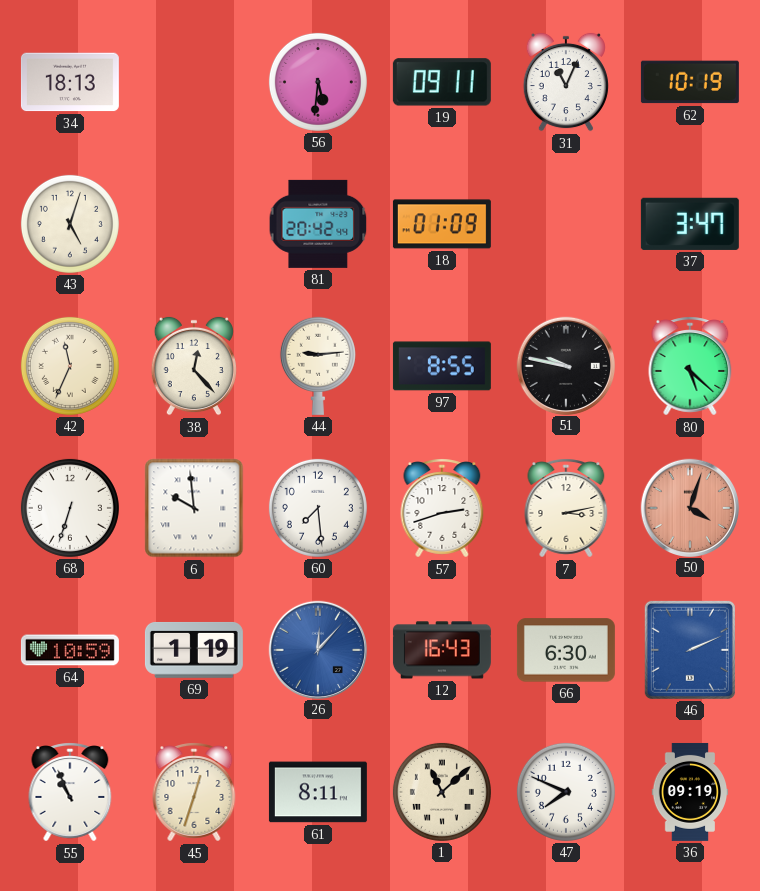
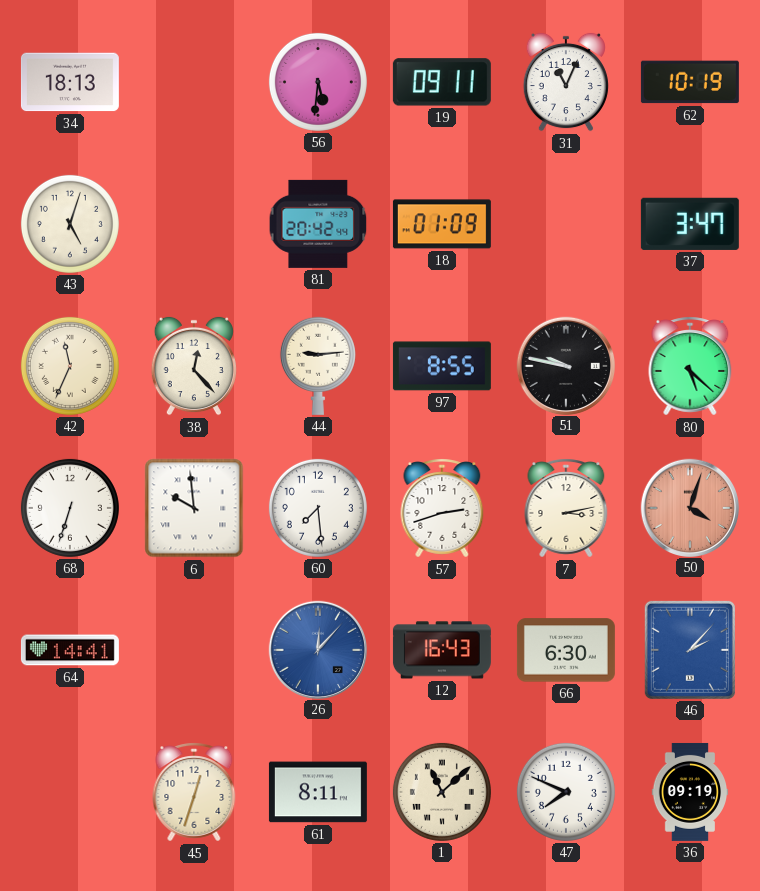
64: 10:59 -> 14:41
69: 1:19 -> none
46: 2:11 -> 2:07
55: 10:56 -> none
